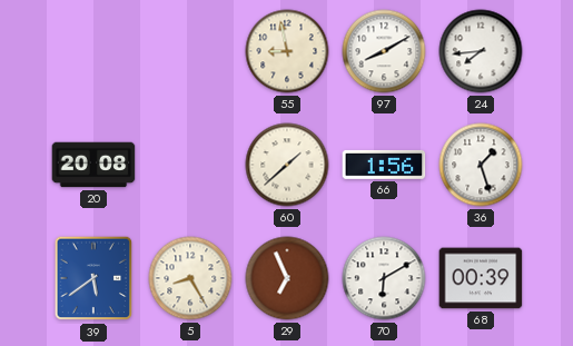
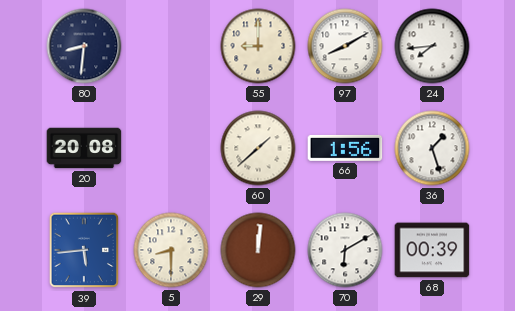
80: none -> 8:31
55: 8:58 -> 9:00
39: 5:39 -> 5:44
5: 8:25 -> 8:30
29: 6:56 -> 12:01
